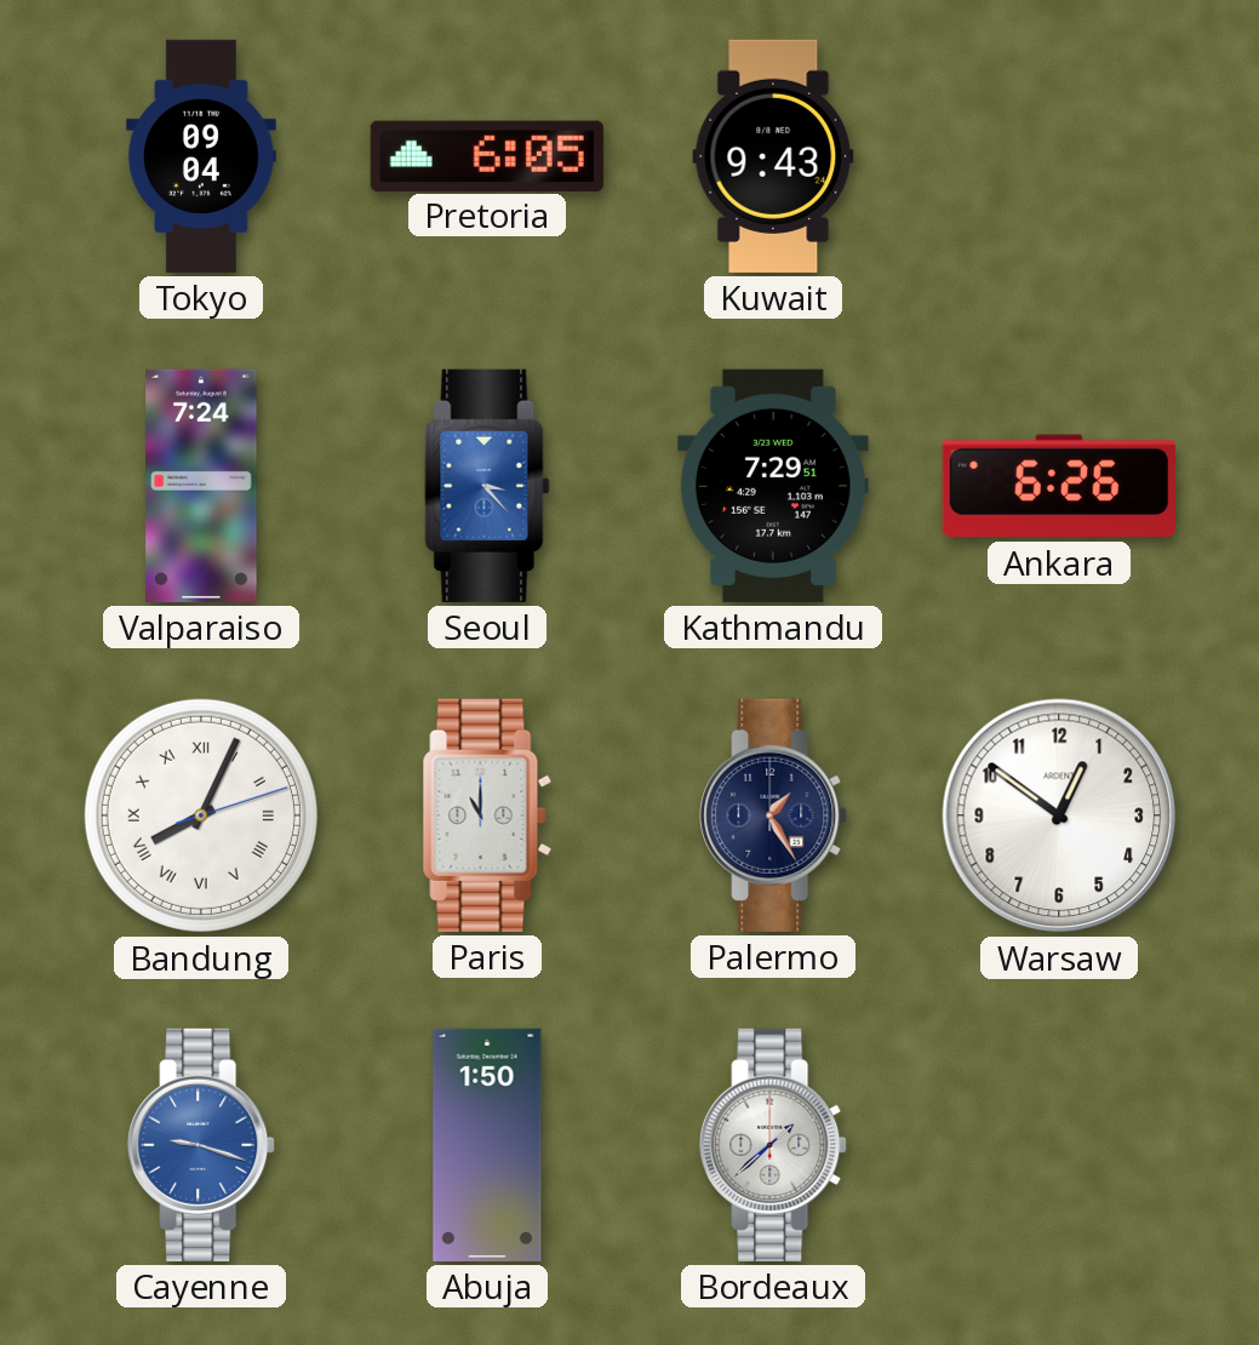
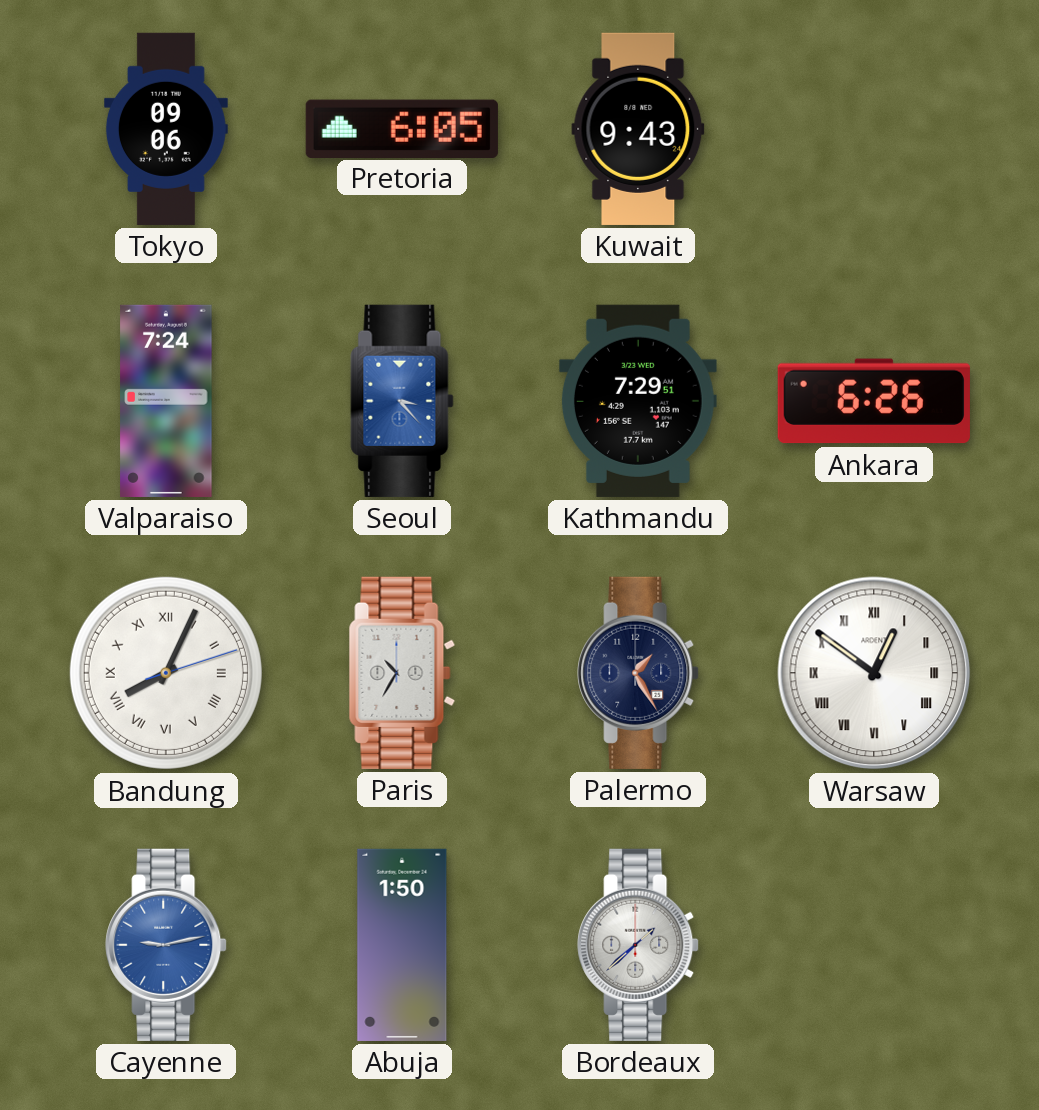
Tokyo: 09:04 -> 09:06
Paris: 11:00 -> 10:35
Warsaw numerals: Arabic -> Roman
Cayenne: 9:18 -> 9:13
